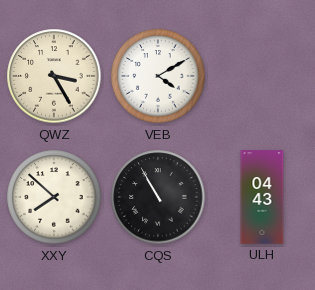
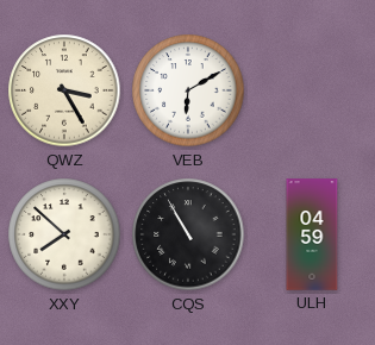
VEB: 4:10 -> 6:10
ULH: 04:43 -> 04:59
